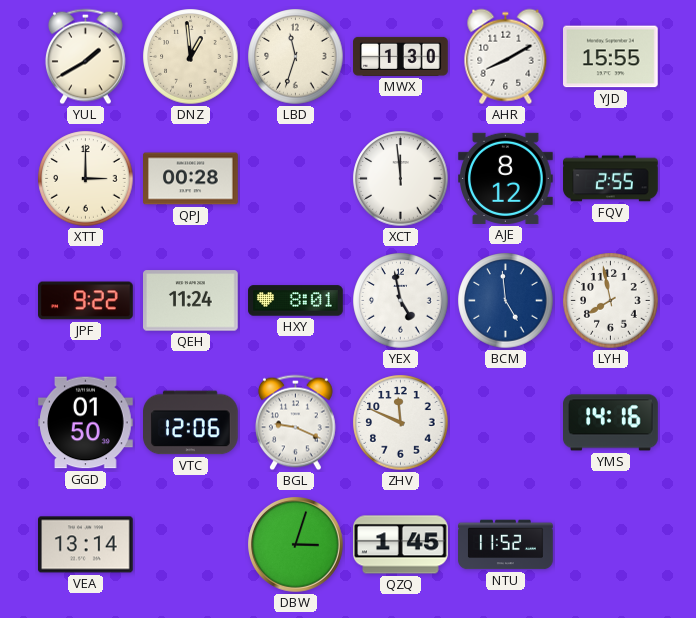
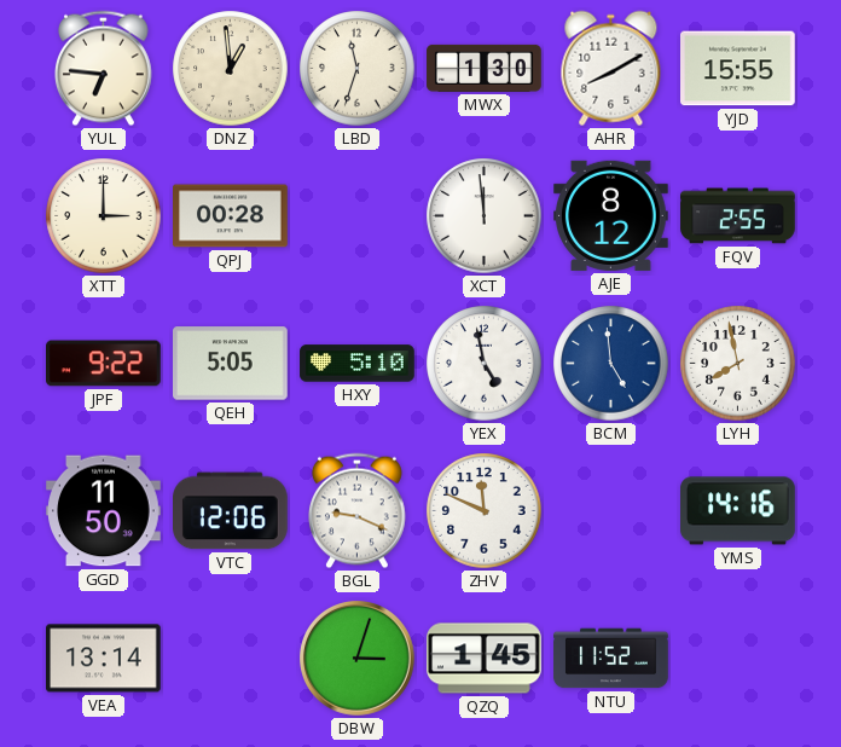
YUL: 1:40 -> 6:46
QEH: 11:24 -> 5:05
HXY: 8:01 -> 5:10
GGD: 01:50 -> 11:50
